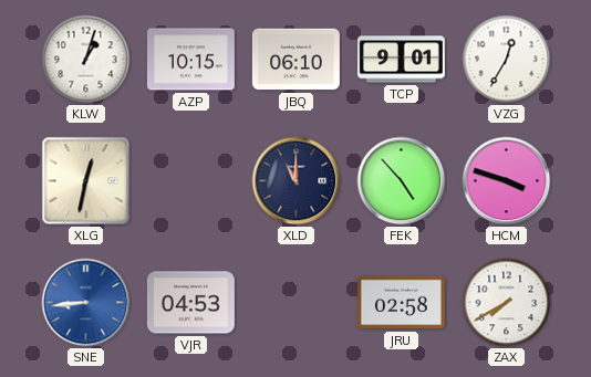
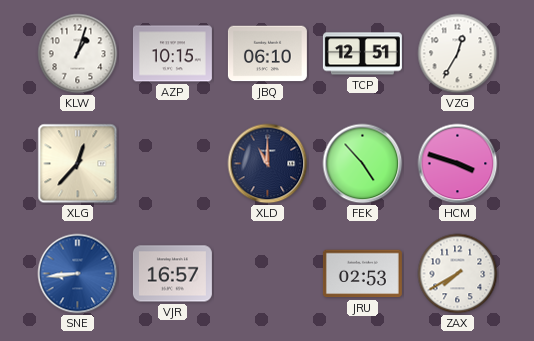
TCP: 9:01 -> 12:51
XLG: 12:32 -> 12:37
VJR: 04:53 -> 16:57
JRU: 02:58 -> 02:53
